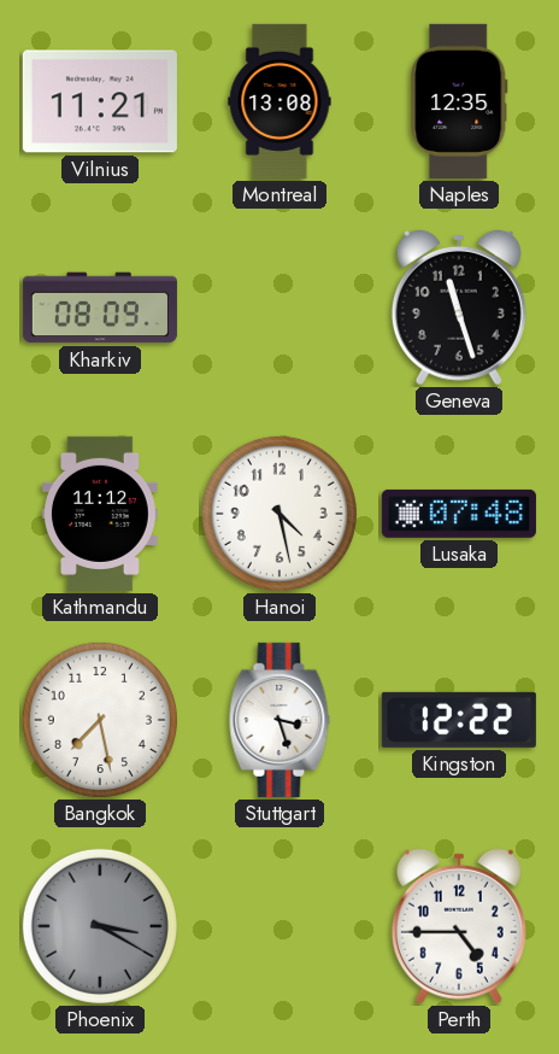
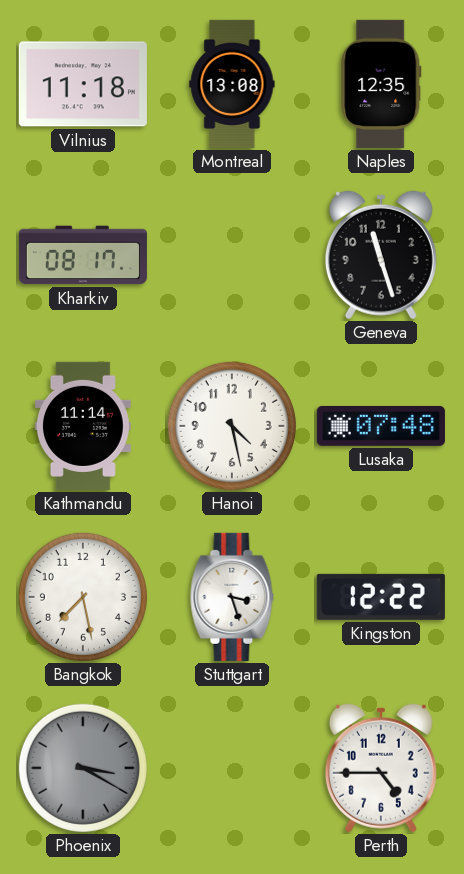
Vilnius: 11:21 -> 11:18
Kharkiv: 08:09 -> 08:17
Kathmandu: 11:12 -> 11:14
